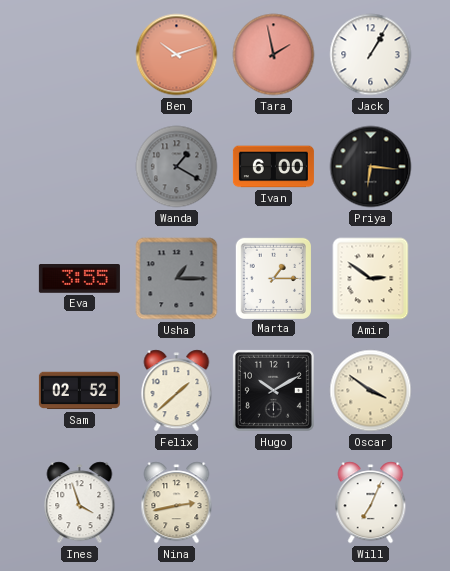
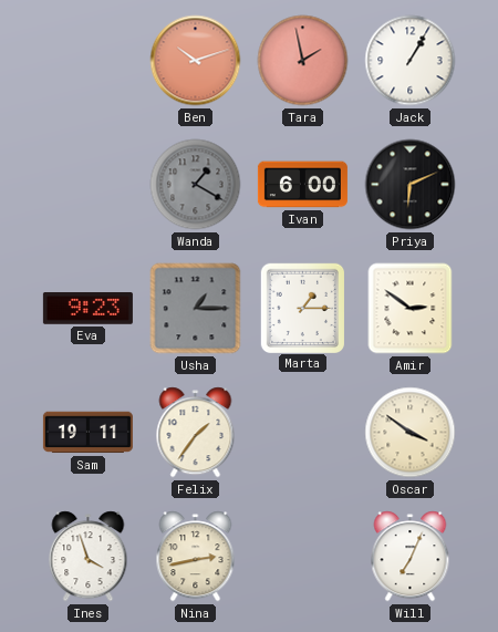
Priya: 6:16 -> 6:11
Eva: 3:55 -> 9:23
Sam: 02:52 -> 19:11
Felix: 1:38 -> 1:36
Hugo: 10:10 -> none
